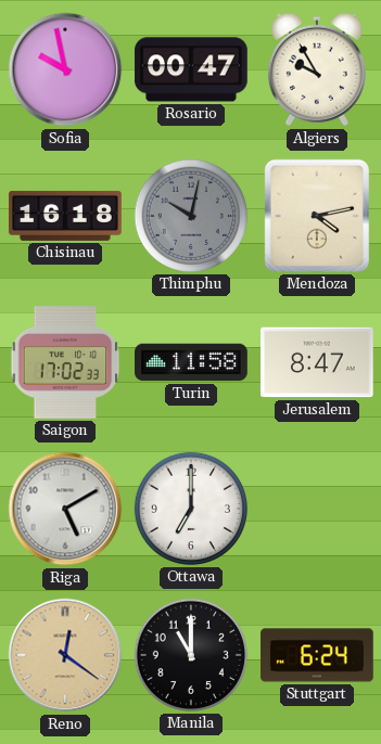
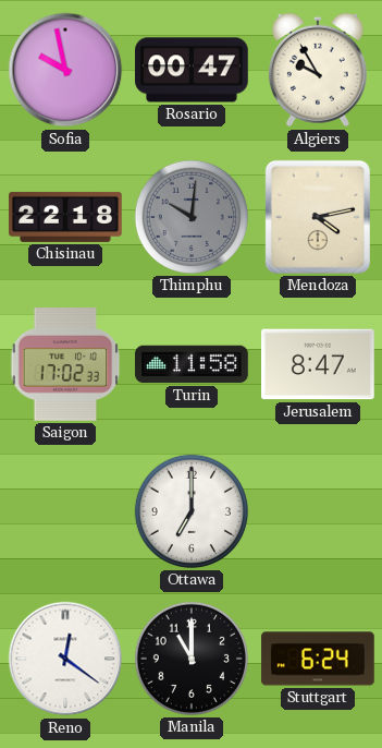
Chisinau: 16:18 -> 22:18
Thimphu: 10:02 -> 10:01
Riga: 5:10 -> none
Reno dial: champagne -> white
